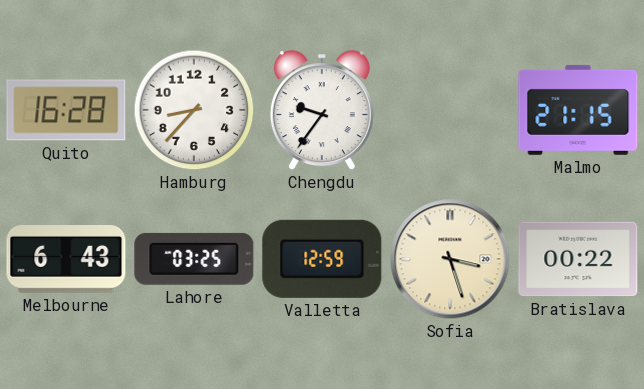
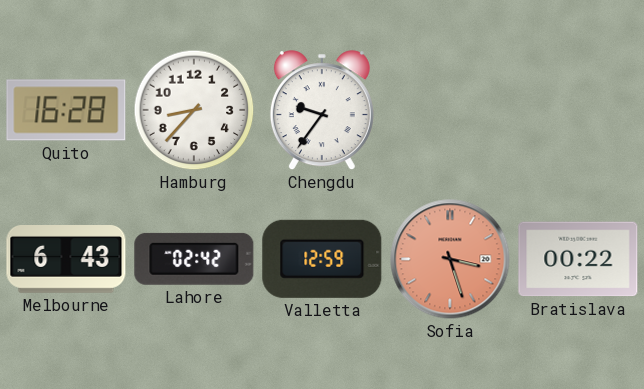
Malmo: 21:15 -> none
Lahore: 03:25 -> 02:42
Sofia dial: cream -> salmon
